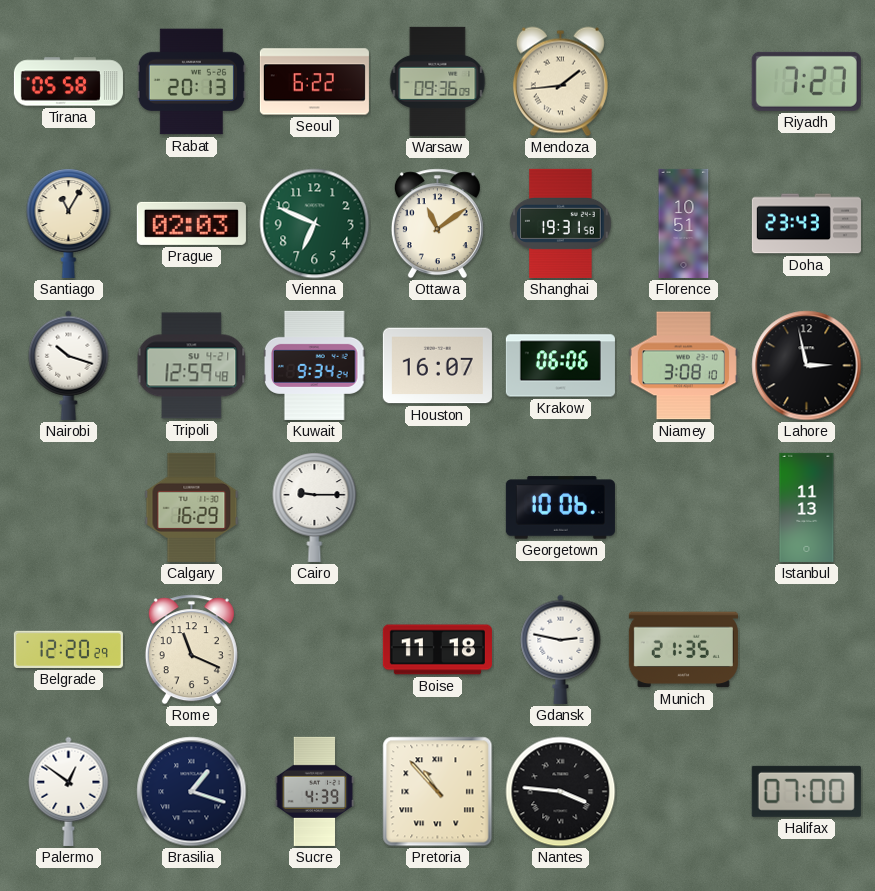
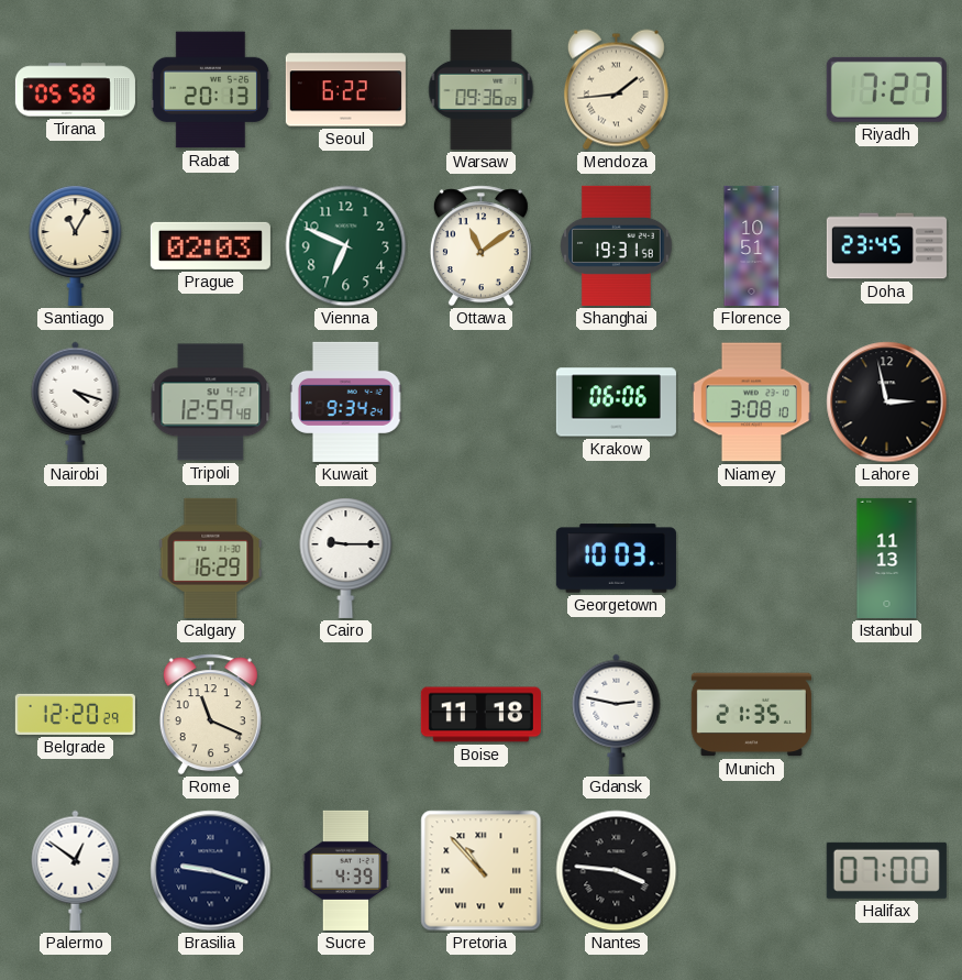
Doha: 23:43 -> 23:45
Nairobi: 10:18 -> 4:18
Houston: 16:07 -> none
Georgetown: 10:06 -> 10:03
Brasilia: 1:18 -> 9:18
